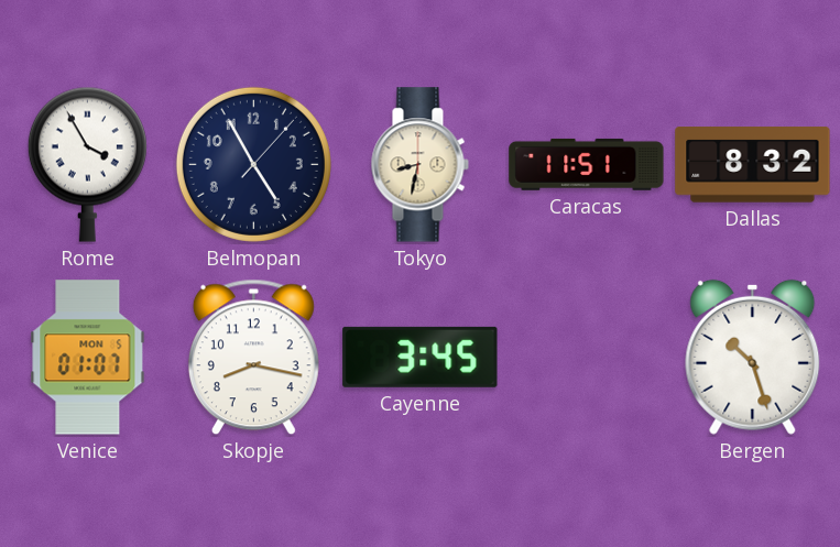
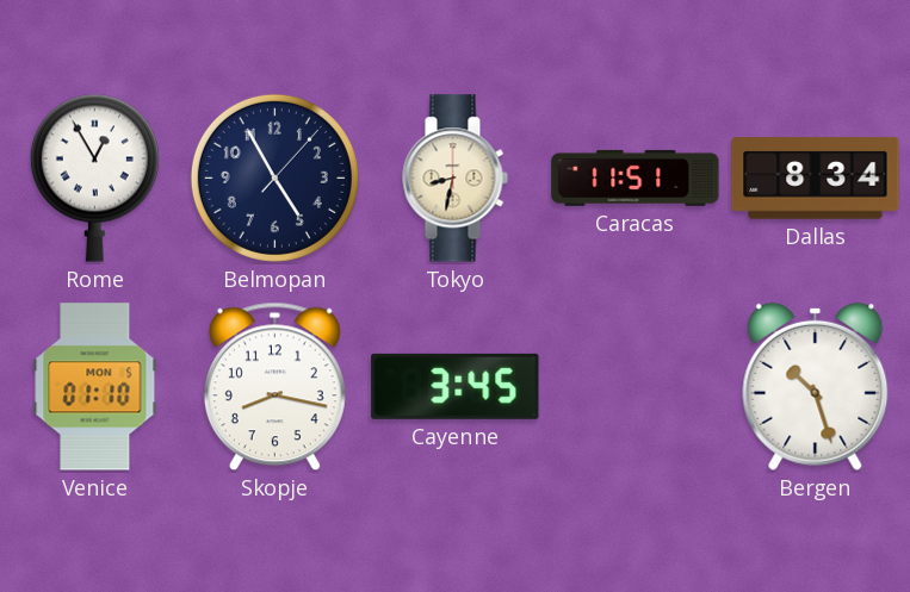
Rome: 3:55 -> 12:55
Dallas: 8:32 -> 8:34
Venice: 01:07 -> 01:10
